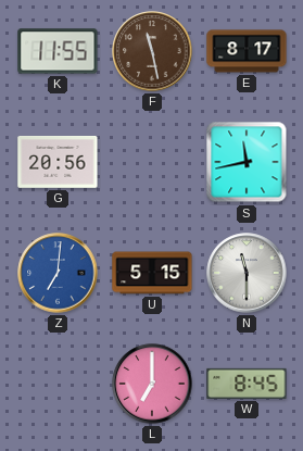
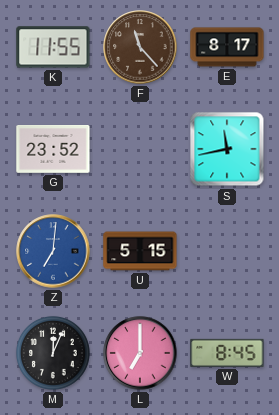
F: 11:28 -> 11:23
G: 20:56 -> 23:52
N: 11:30 -> none
M: none -> 12:04
